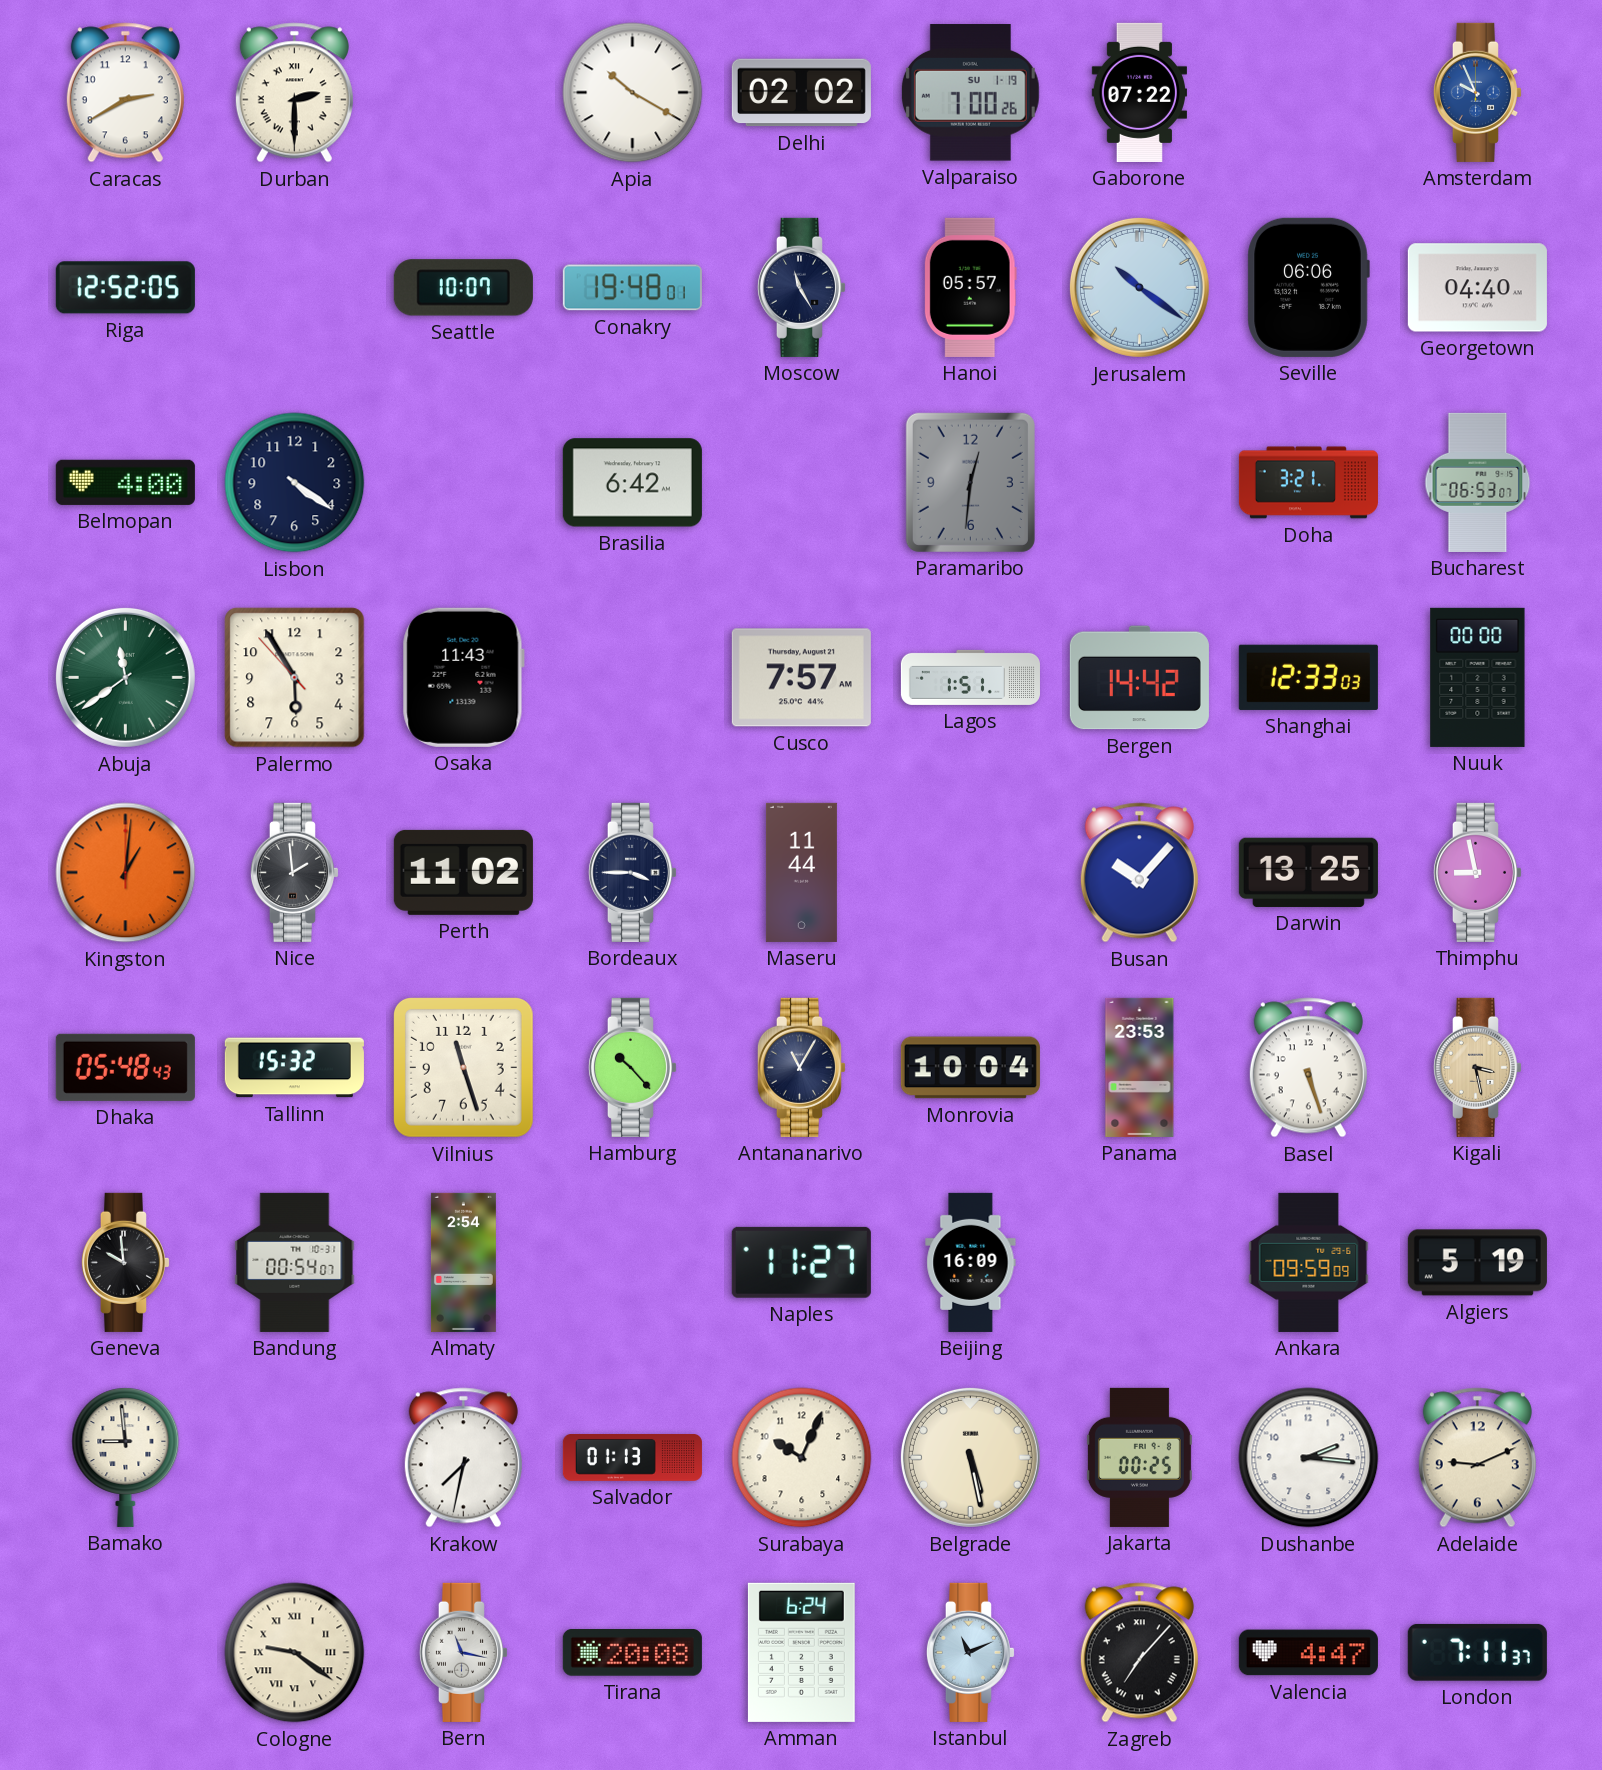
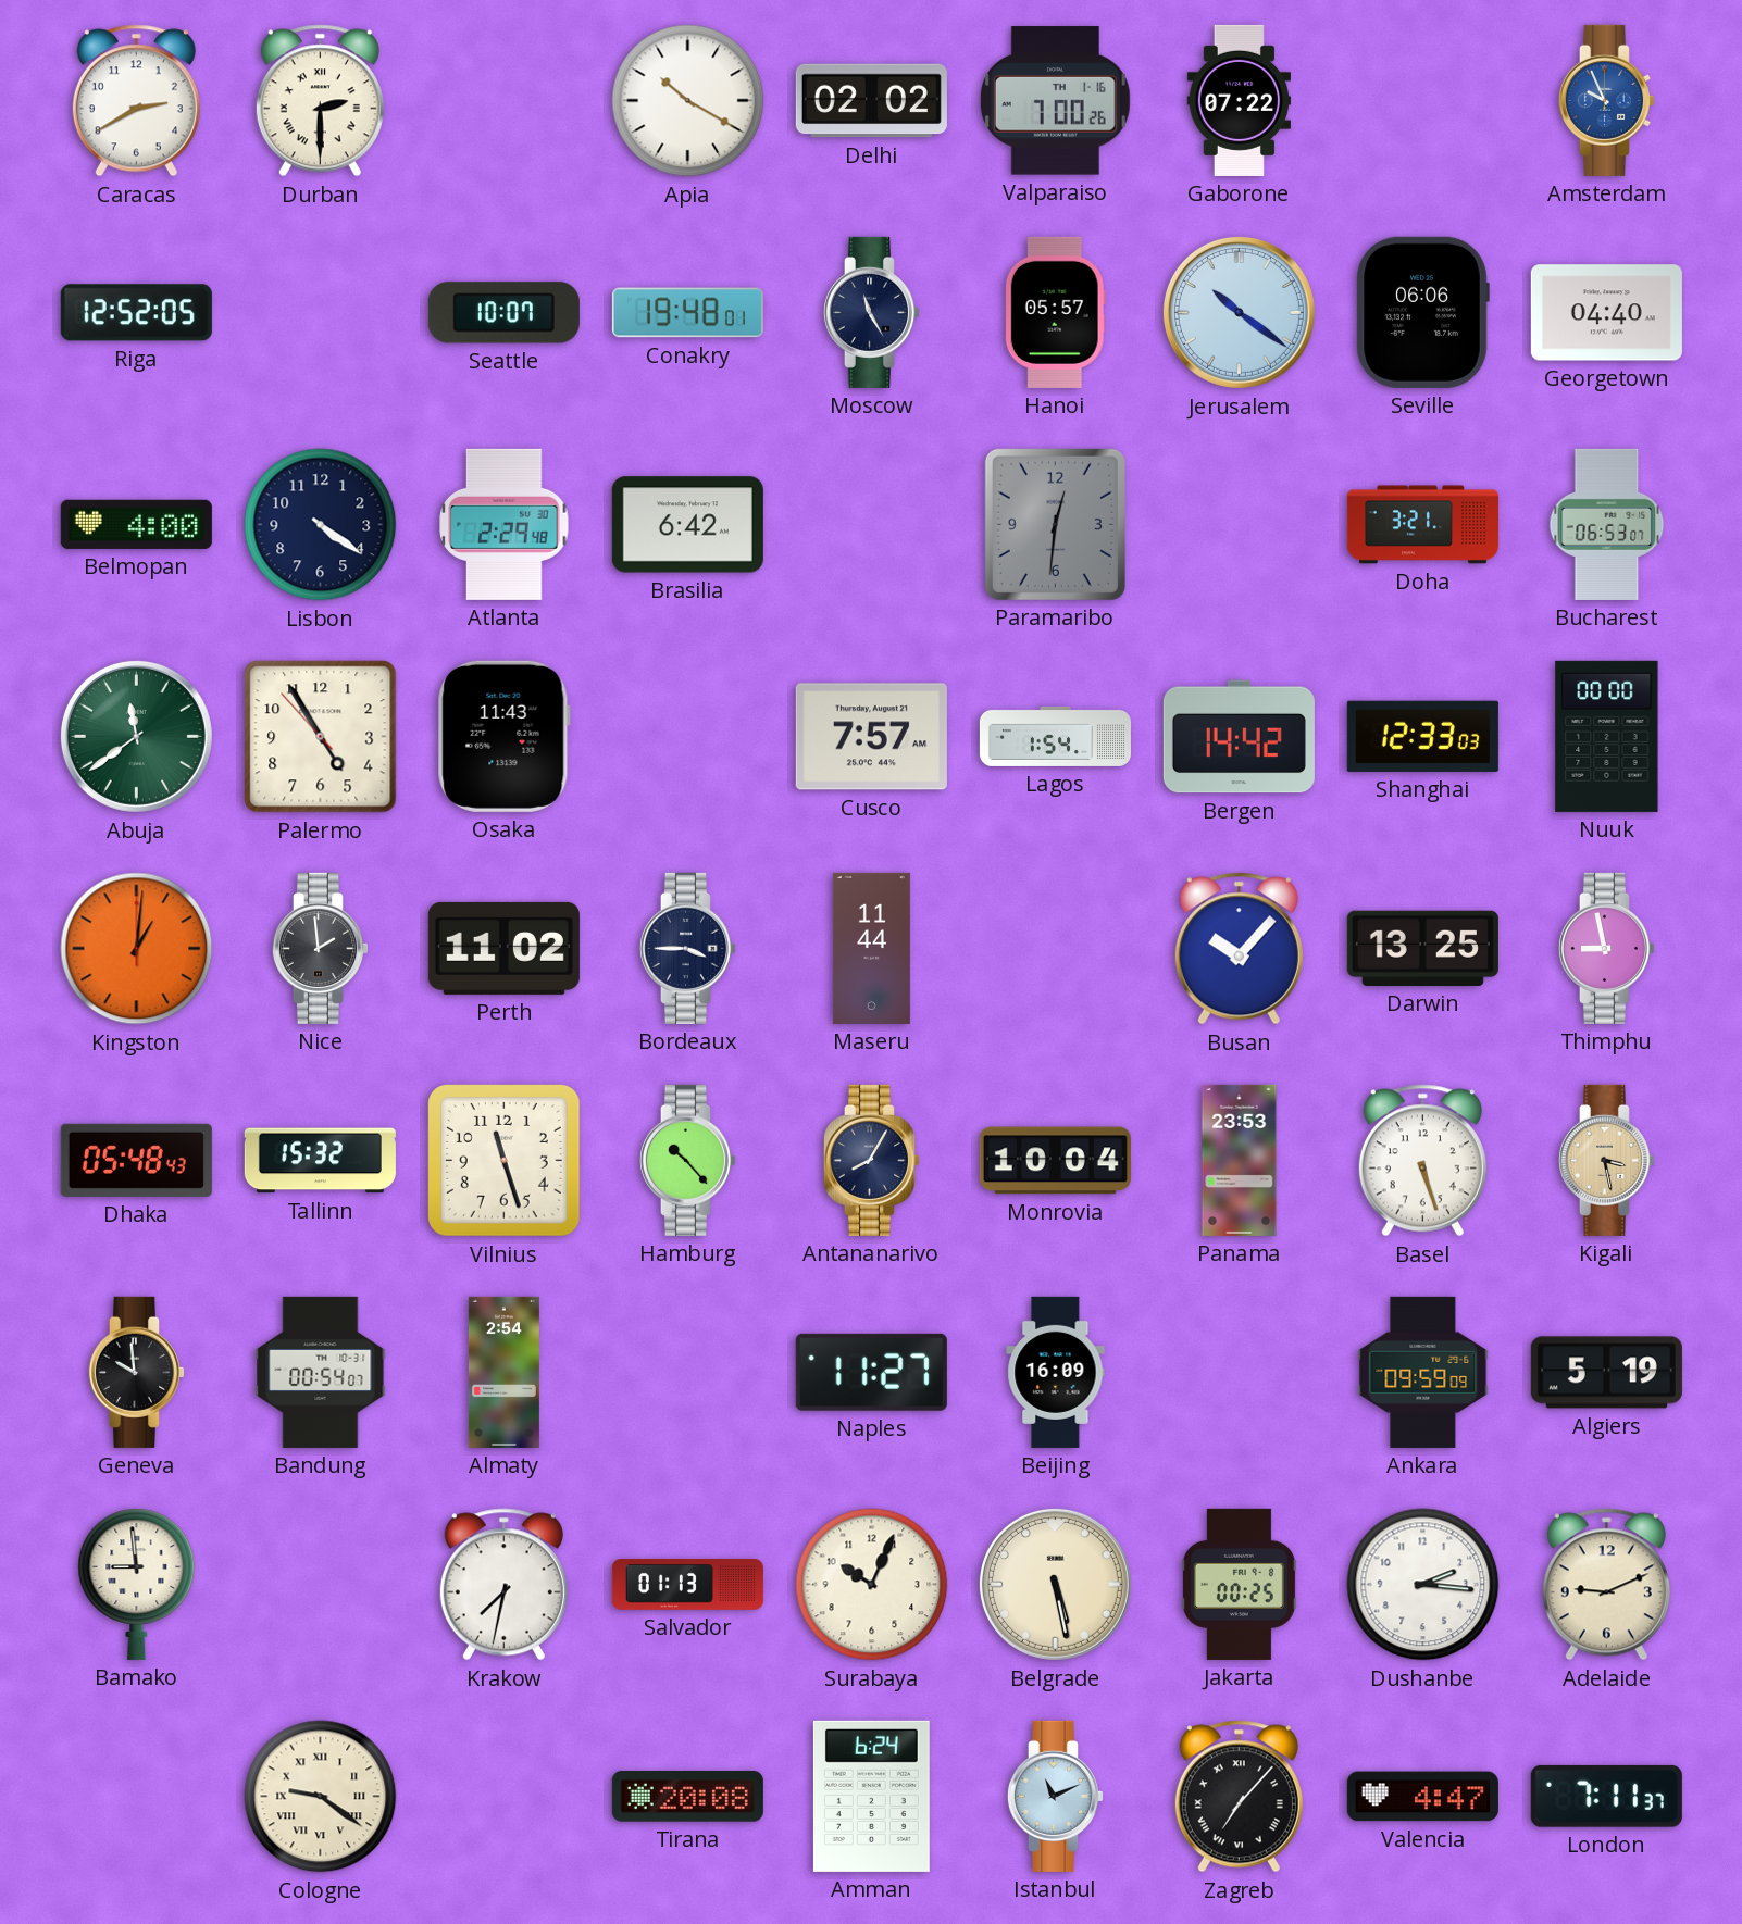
Valparaiso date: SU 1-19 -> TH 1-16
Atlanta: none -> 2:29
Palermo: 5:54 -> 4:54
Lagos: 1:51 -> 1:54
Antananarivo: 11:05 -> 8:05
Bern: 11:17 -> none
